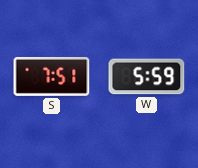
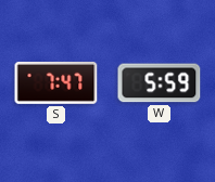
S: 7:51 -> 7:47
